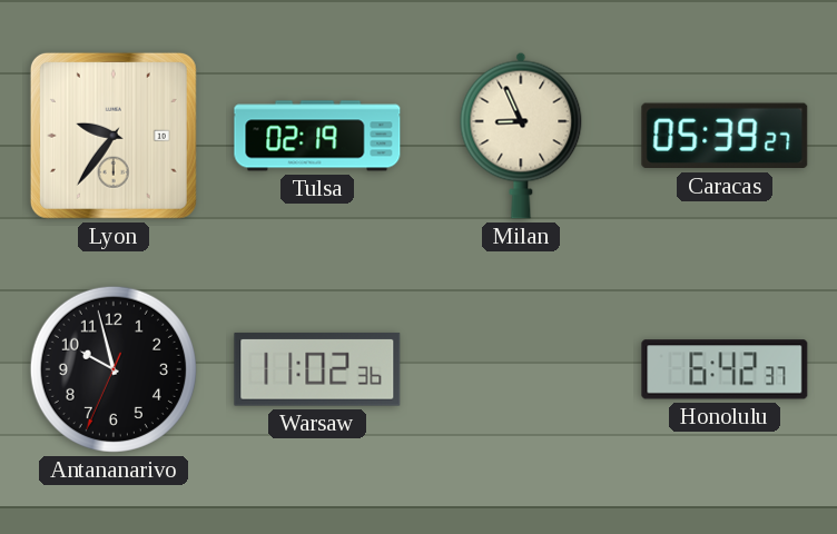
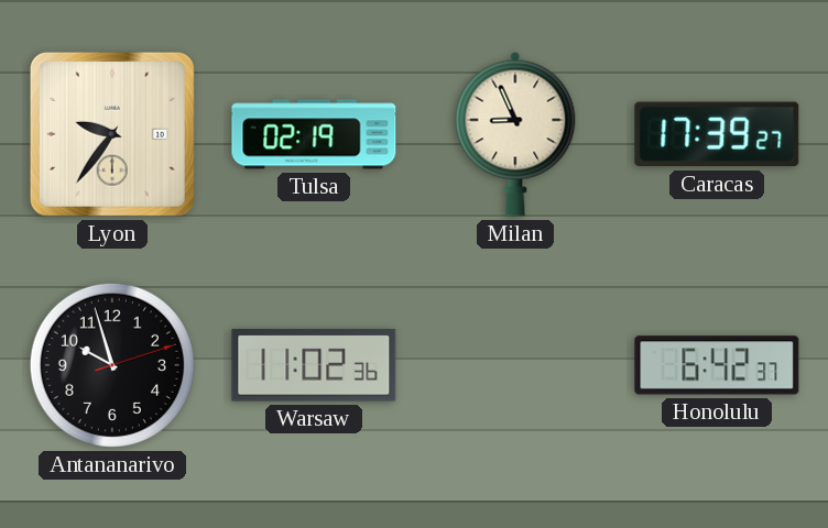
Caracas: 05:39 -> 17:39
Antananarivo: 9:57:34 -> 9:57:12
